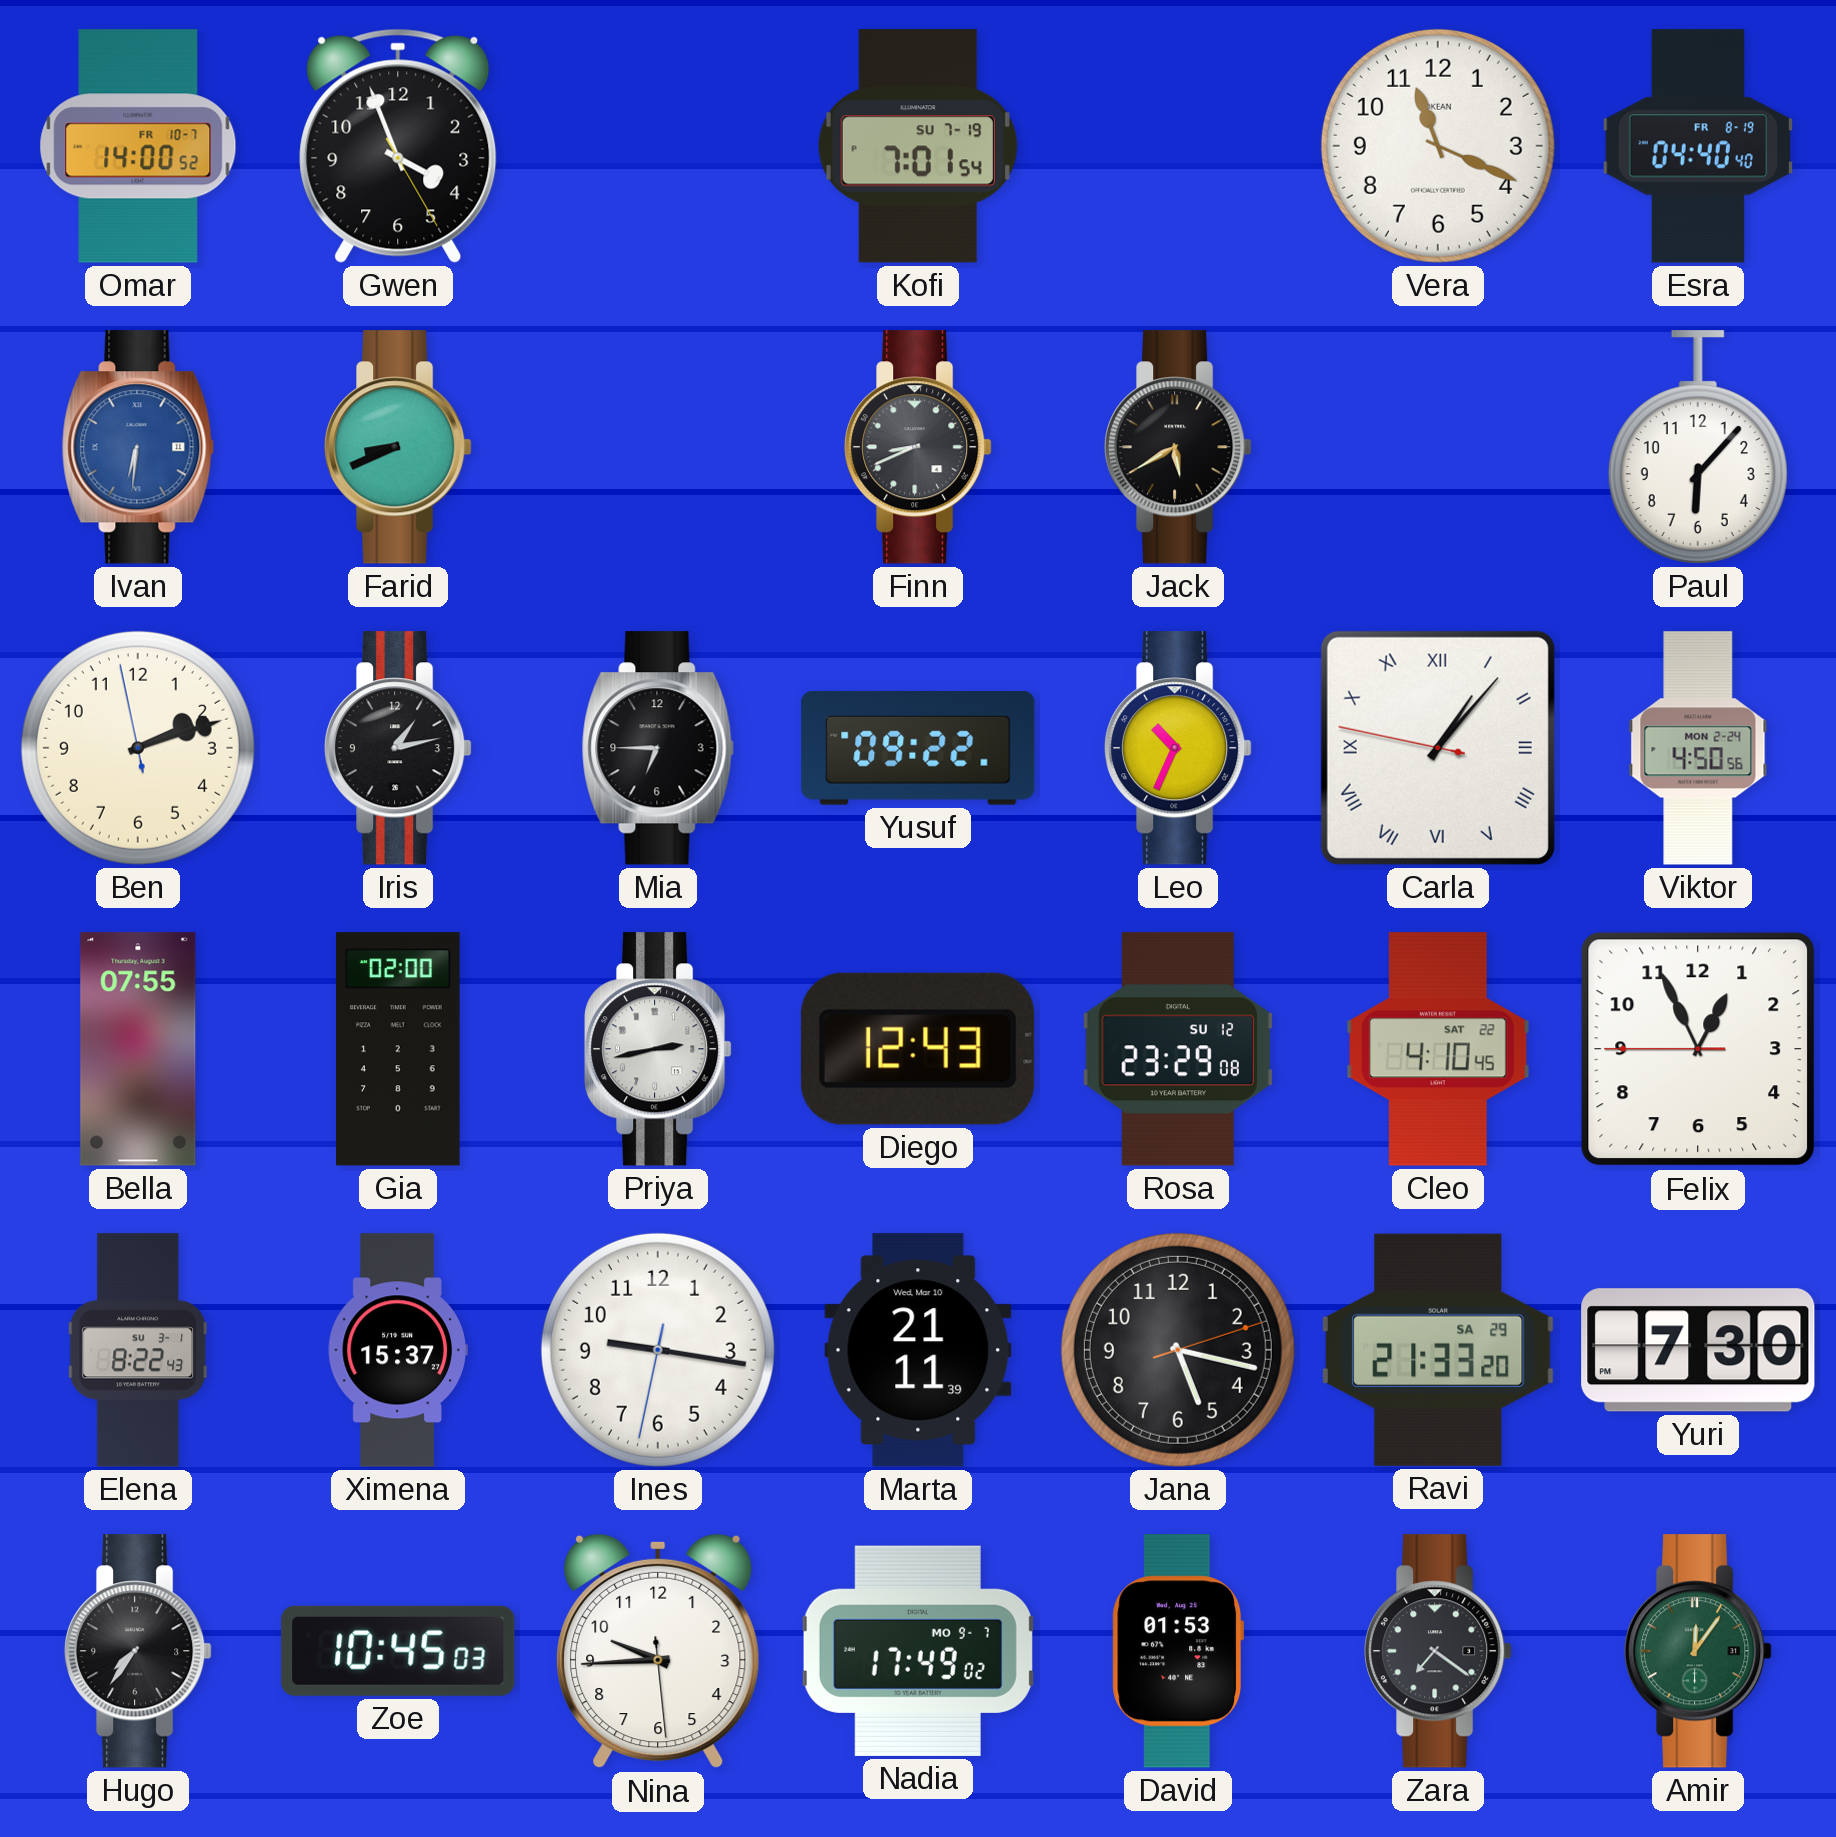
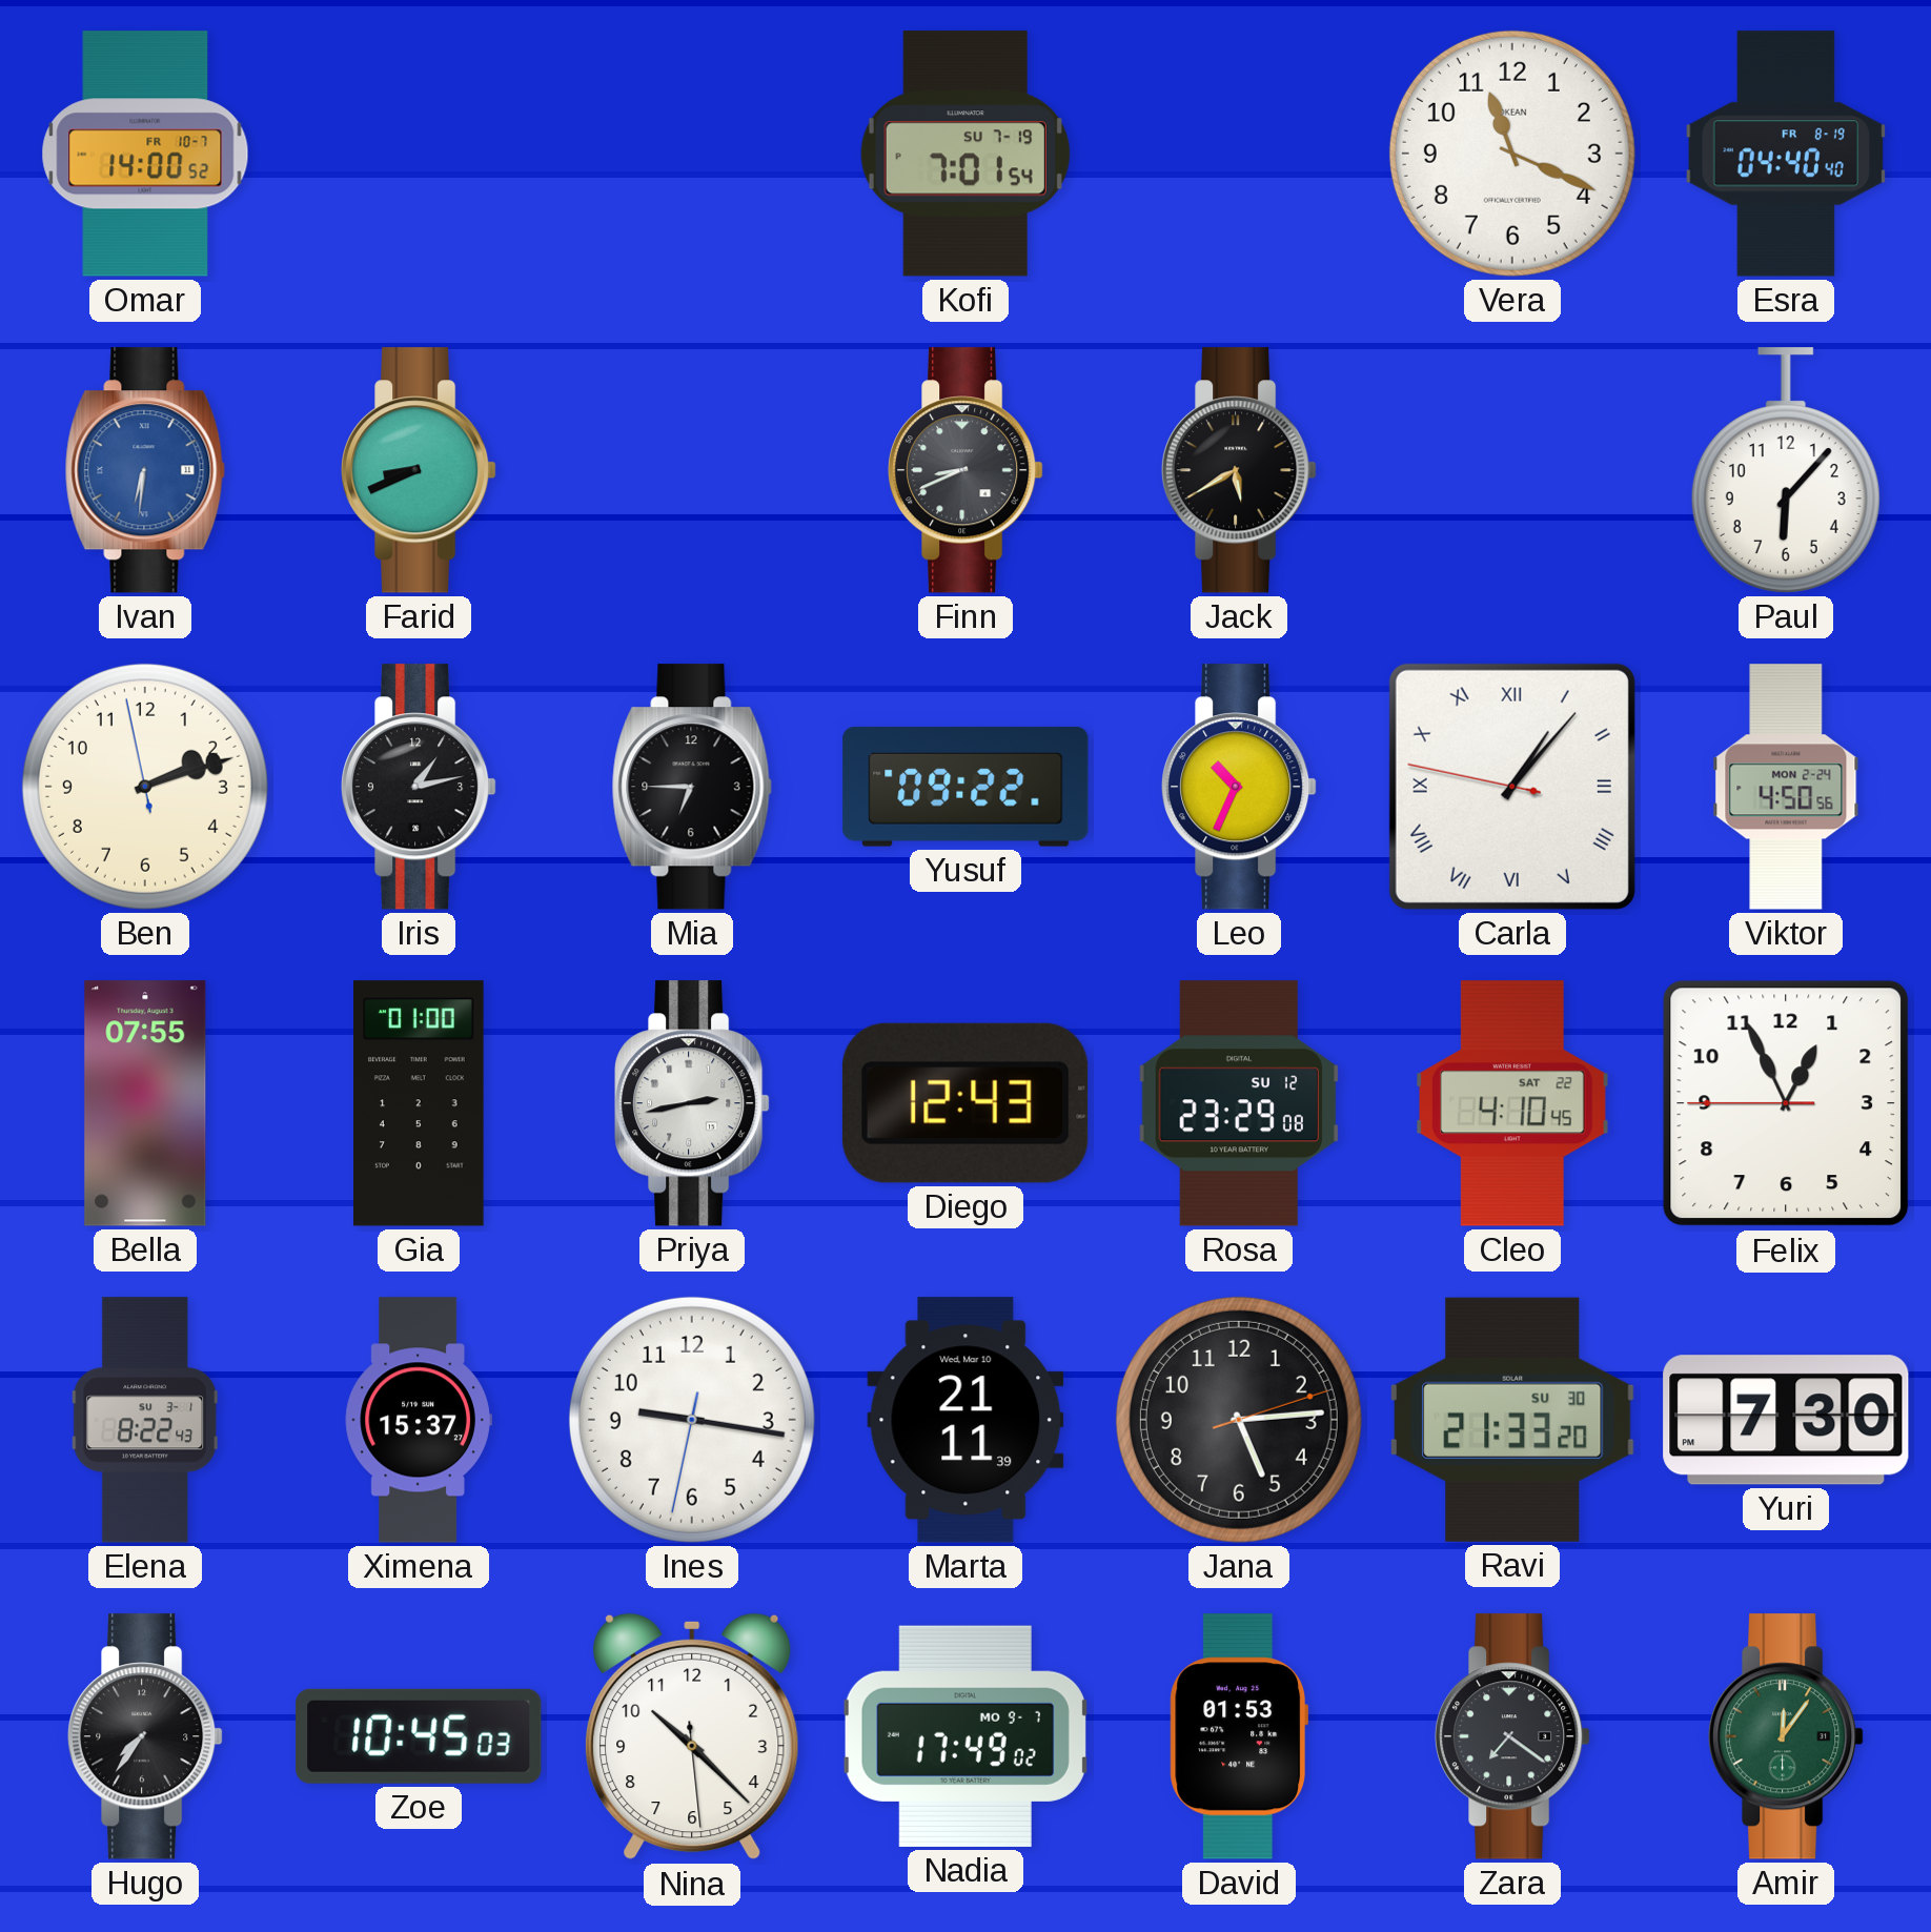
Gwen: 3:56 -> none
Gia: 02:00 -> 01:00
Jana: 5:17 -> 5:14
Ravi date: SA 29 -> SU 30
Nina: 9:44 -> 10:22
